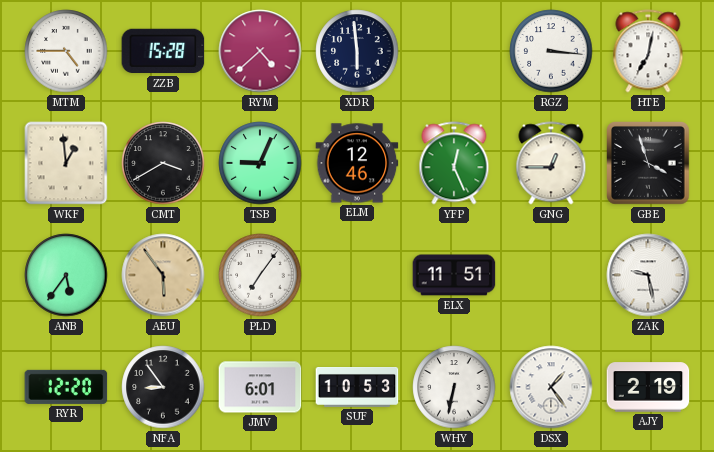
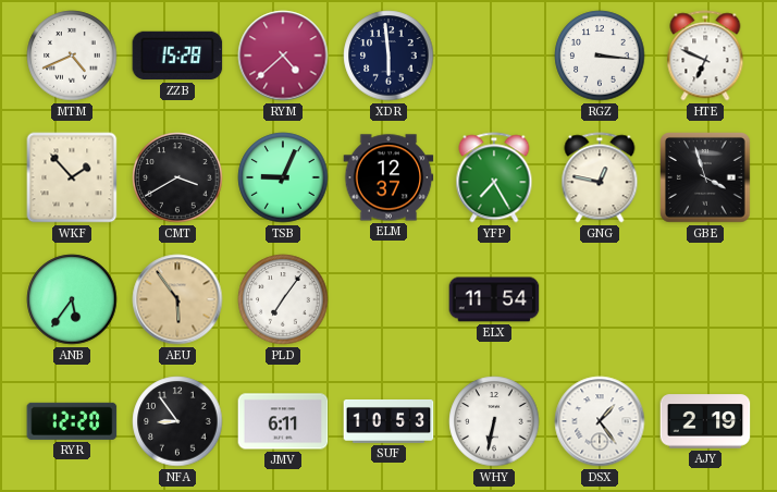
MTM: 4:45 -> 4:41
HTE: 7:02 -> 6:49
WKF: 12:59 -> 1:53
ELM: 12:46 -> 12:37
YFP: 12:26 -> 7:25
GNG: 12:45 -> 12:47
ELX: 11:51 -> 11:54
ZAK: 9:28 -> none
JMV: 6:01 -> 6:11
